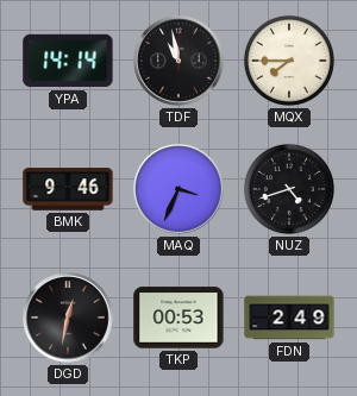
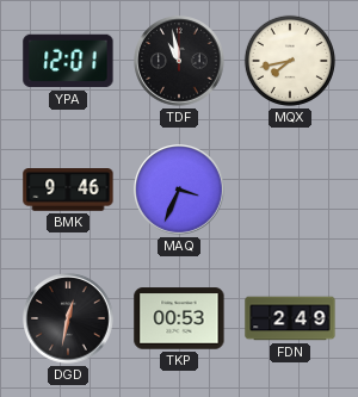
YPA: 14:14 -> 12:01
MQX: 7:45 -> 7:43
NUZ: 4:42 -> none
